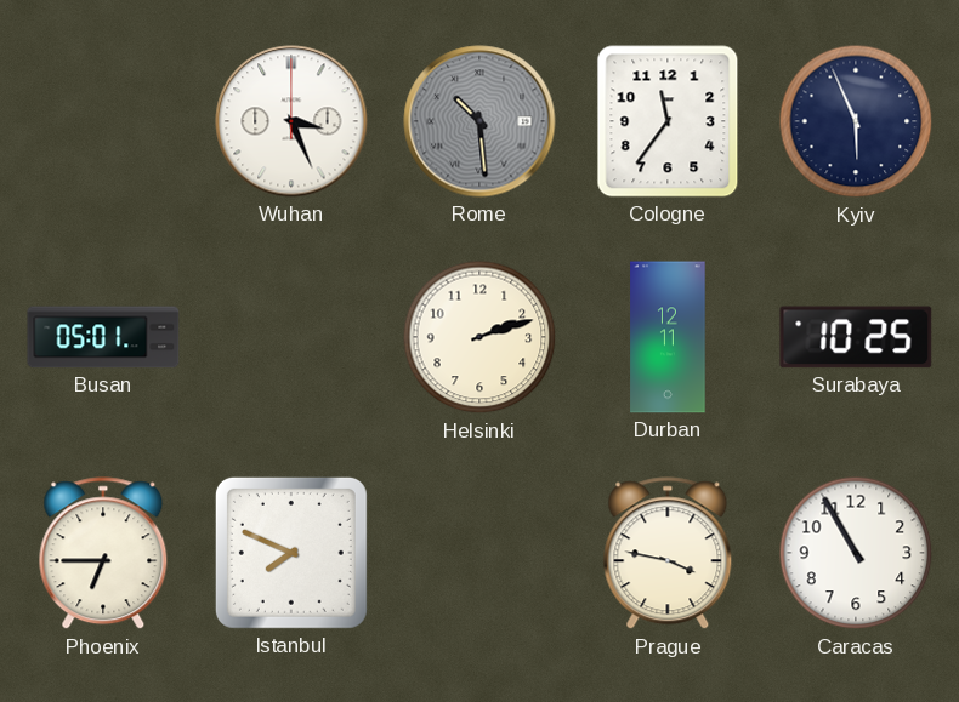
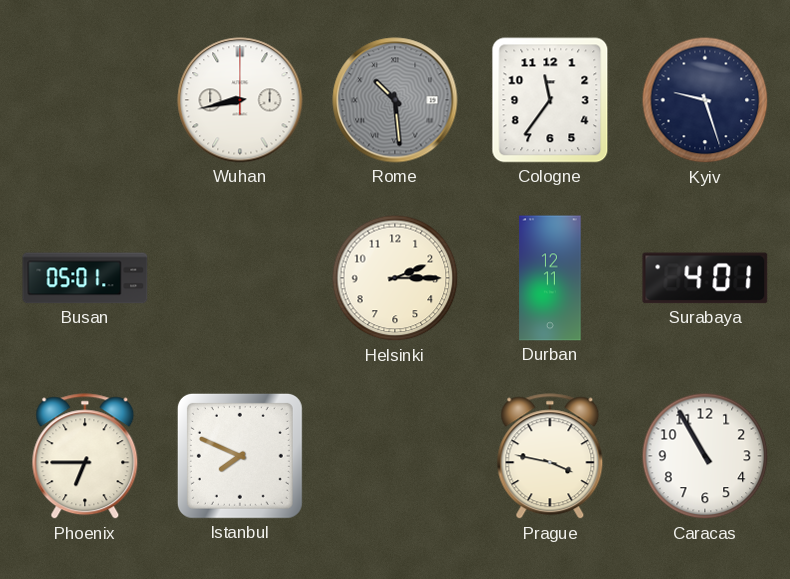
Wuhan: 3:26 -> 8:43
Kyiv: 5:56 -> 9:27
Helsinki: 2:12 -> 2:15
Surabaya: 10:25 -> 4:01
